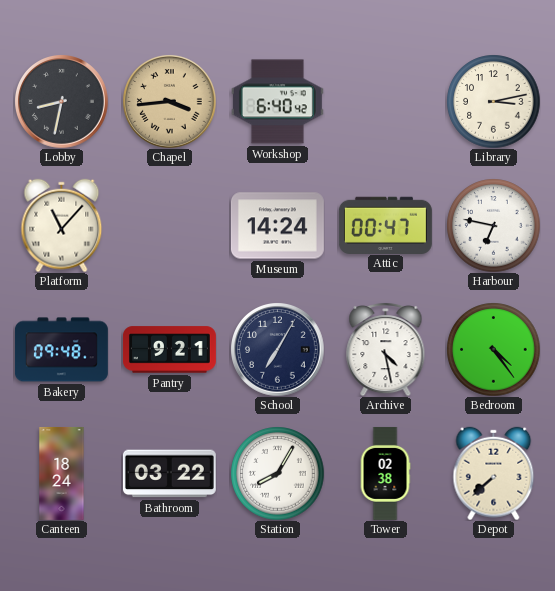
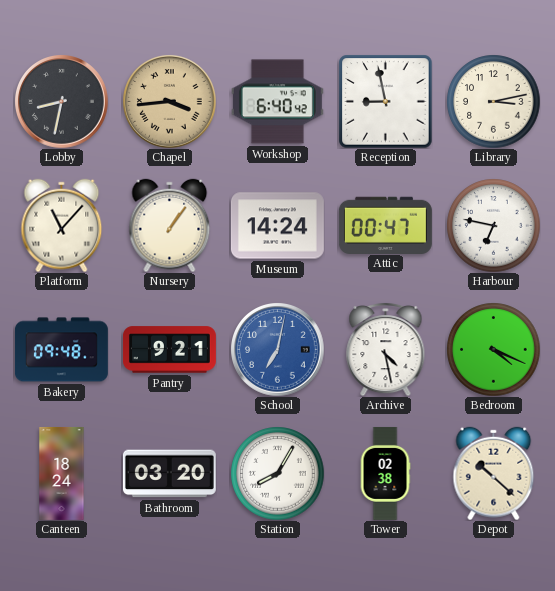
Reception: none -> 8:58
Nursery: none -> 1:06
School: 7:05 -> 7:02
School dial: navy -> blue
Bedroom: 4:24 -> 4:19
Bathroom: 03:22 -> 03:20
Depot: 7:38 -> 10:22
